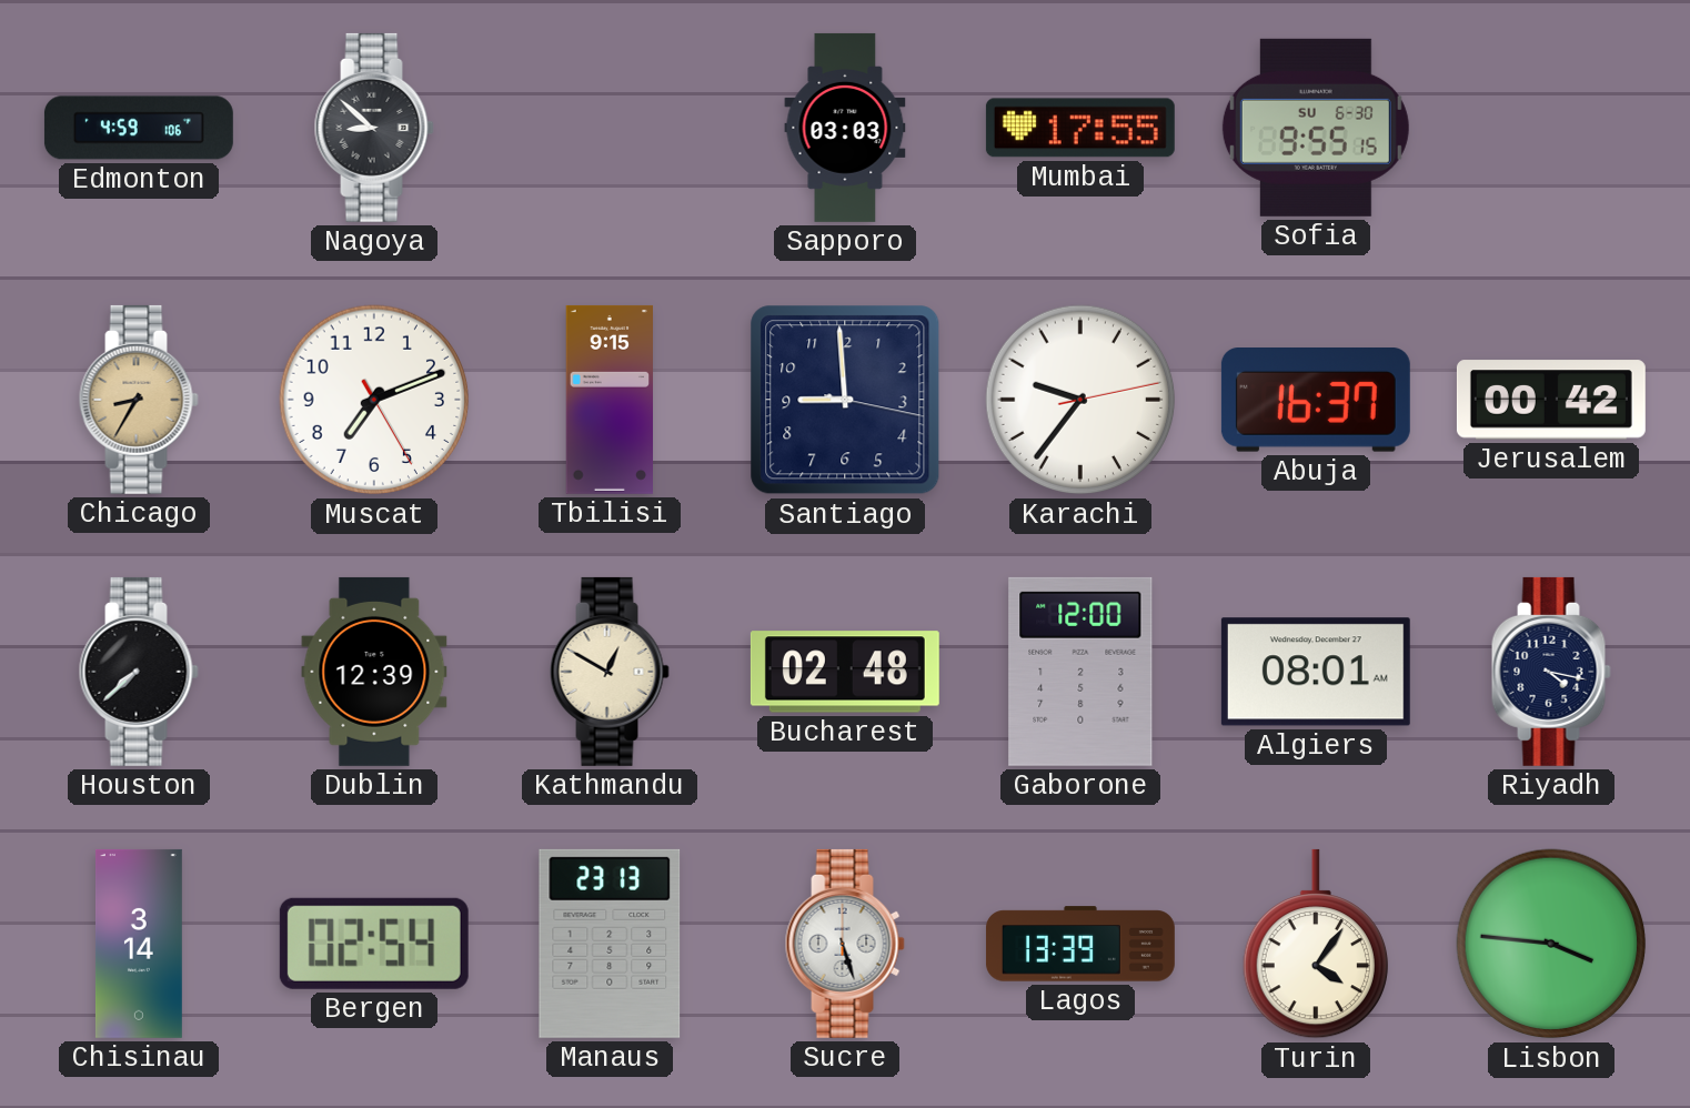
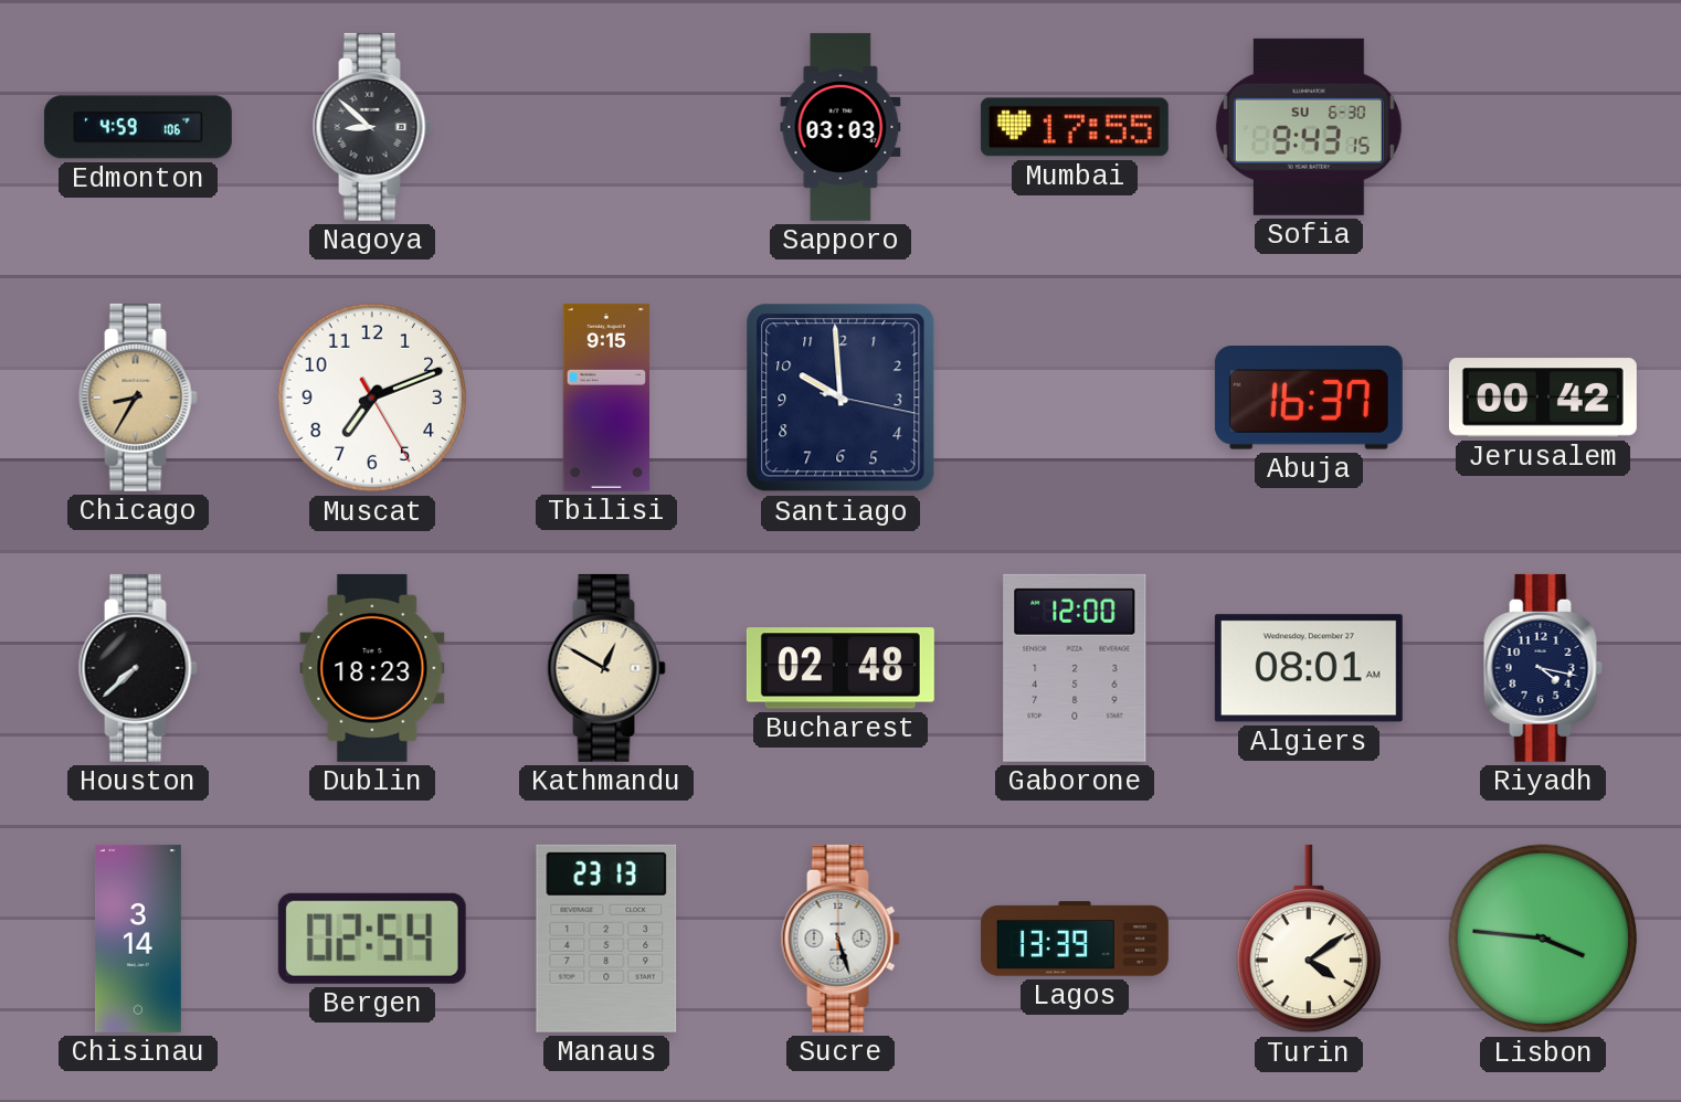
Sofia: 9:55 -> 9:43
Santiago: 8:59 -> 9:59
Karachi: 9:36 -> none
Dublin: 12:39 -> 18:23
Turin: 4:06 -> 4:09
